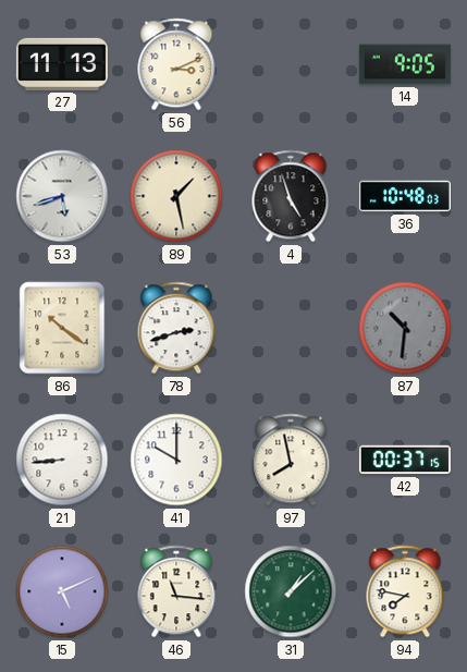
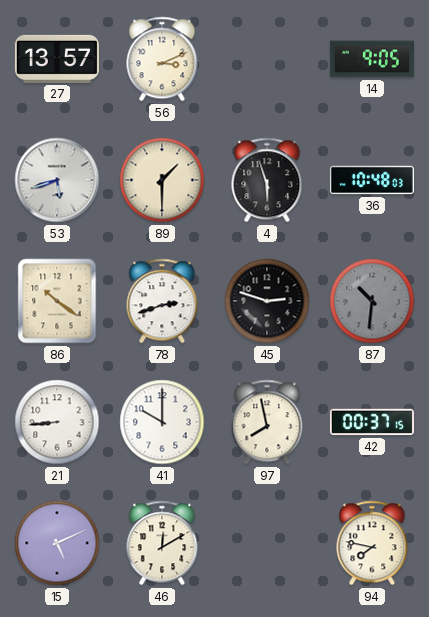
27: 11:13 -> 13:57
89: 1:28 -> 1:30
4: 4:57 -> 5:57
45: none -> 2:48
46: 11:16 -> 12:10
31: 1:08 -> none
